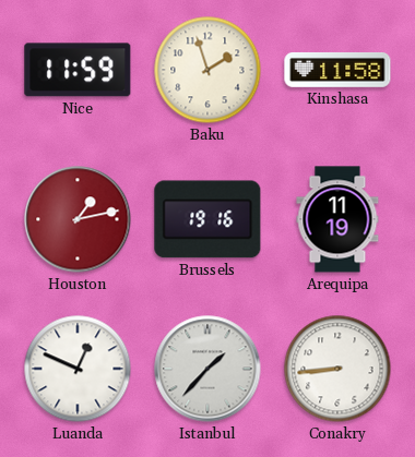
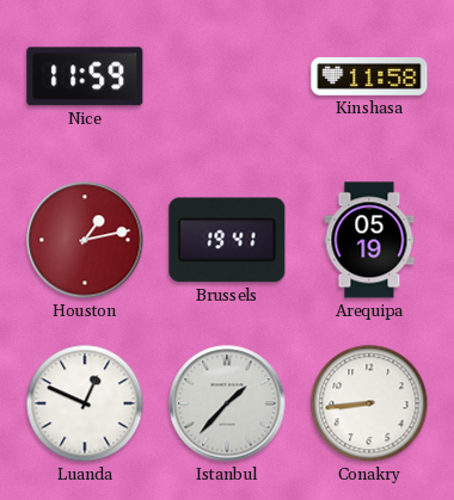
Baku: 1:57 -> none
Brussels: 19:16 -> 19:41
Arequipa: 11:19 -> 05:19
